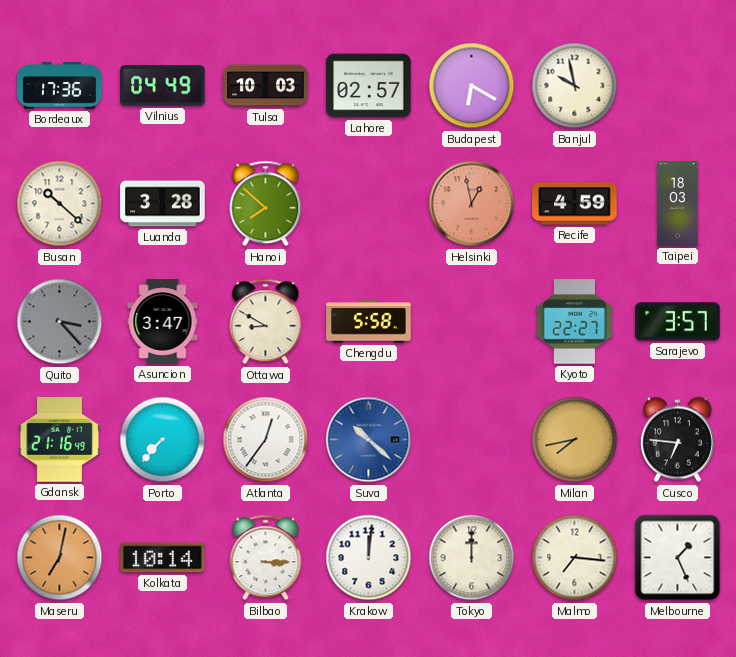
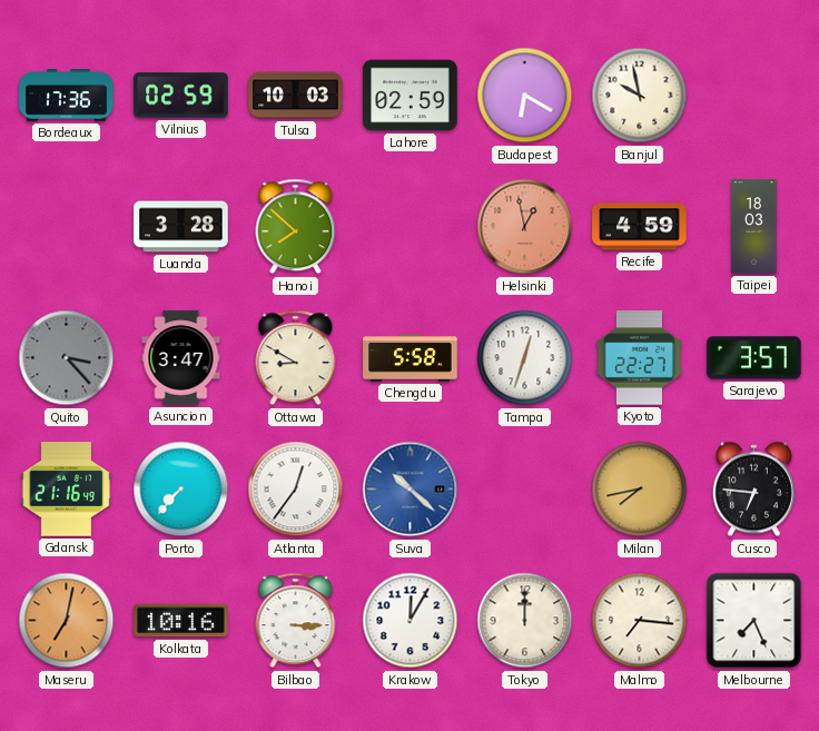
Vilnius: 04:49 -> 02:59
Lahore: 02:57 -> 02:59
Busan: 10:22 -> none
Tampa: none -> 12:33
Kolkata: 10:14 -> 10:16
Krakow: 12:01 -> 12:05
Melbourne: 1:26 -> 7:26
